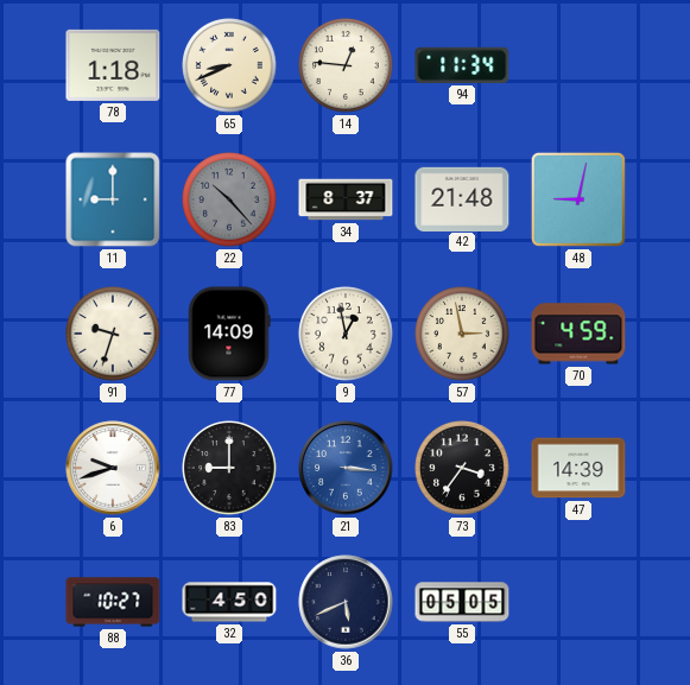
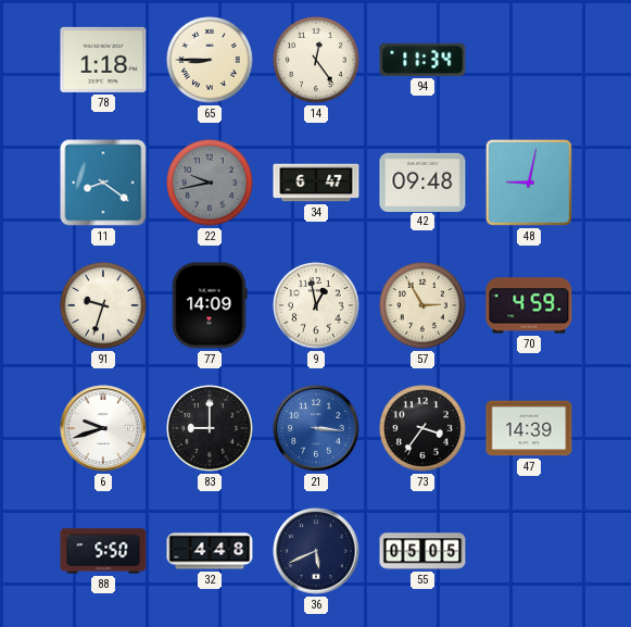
65: 8:41 -> 8:45
14: 12:46 -> 12:24
11: 9:00 -> 8:21
22: 10:23 -> 9:43
34: 8:37 -> 6:47
42: 21:48 -> 09:48
57: 2:58 -> 2:55
88: 10:27 -> 5:50
32: 4:50 -> 4:48
